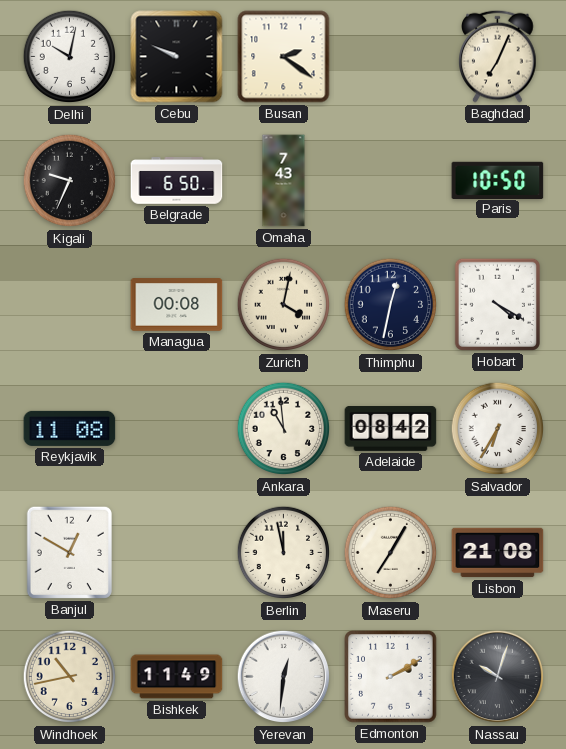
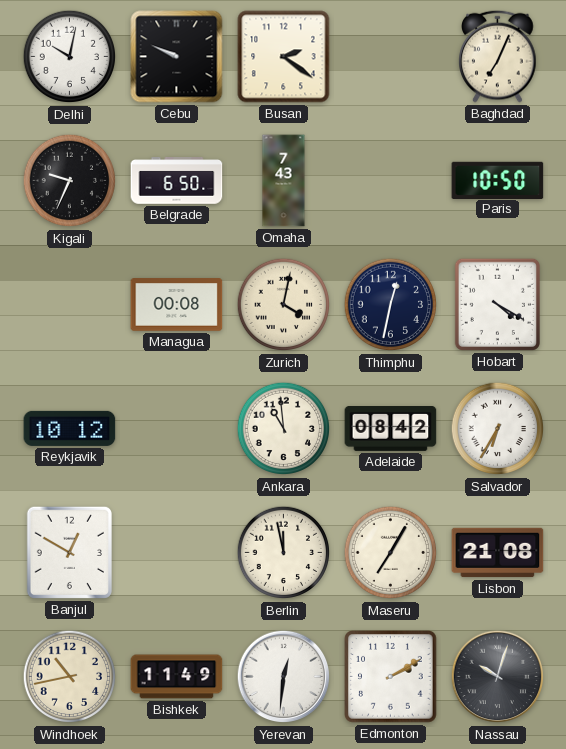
Reykjavik: 11:08 -> 10:12
